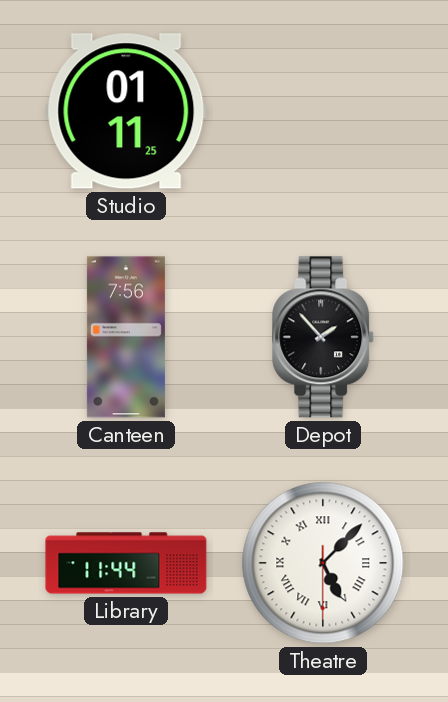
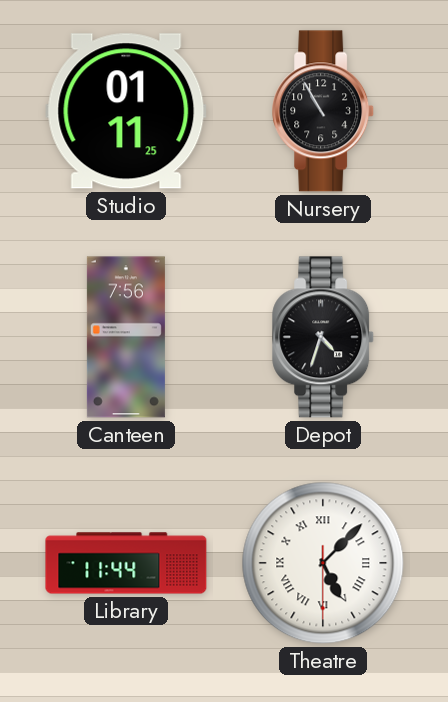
Nursery: none -> 10:55
Depot: 1:53 -> 4:33
